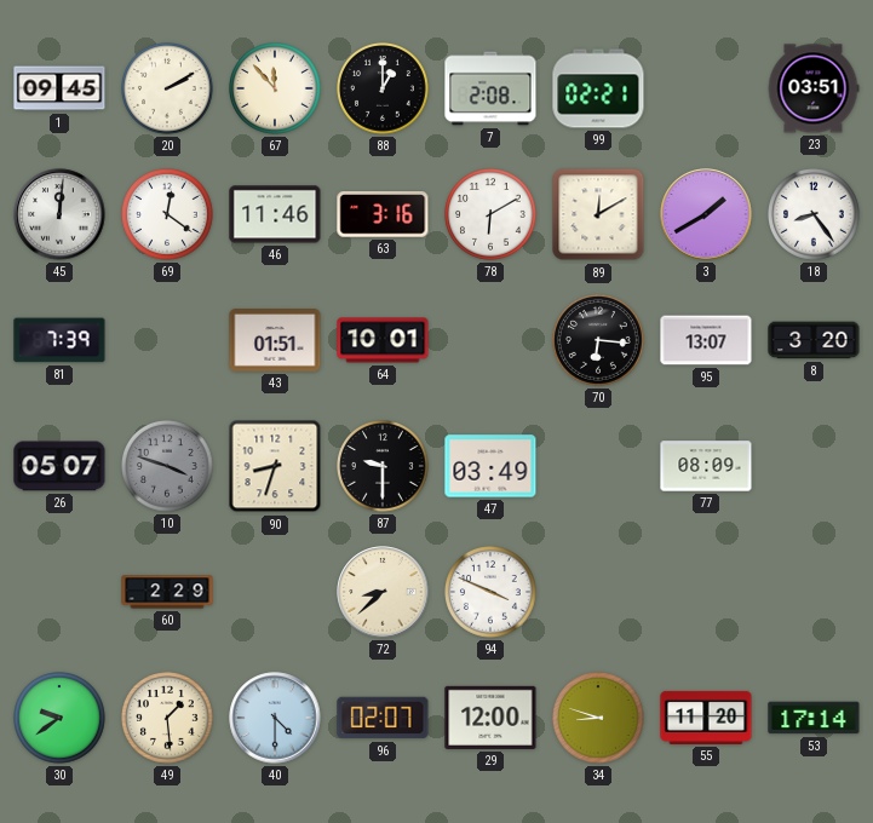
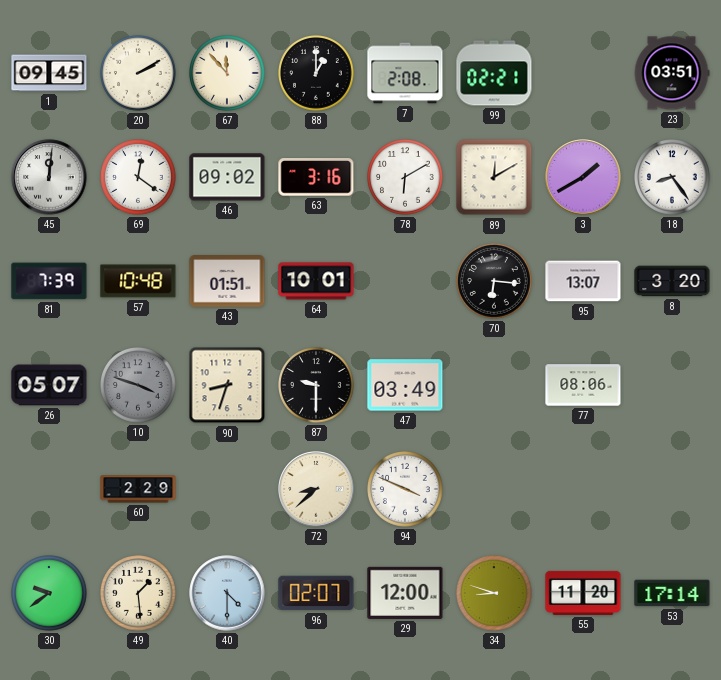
46: 11:46 -> 09:02
57: none -> 10:48
77: 08:09 -> 08:06
